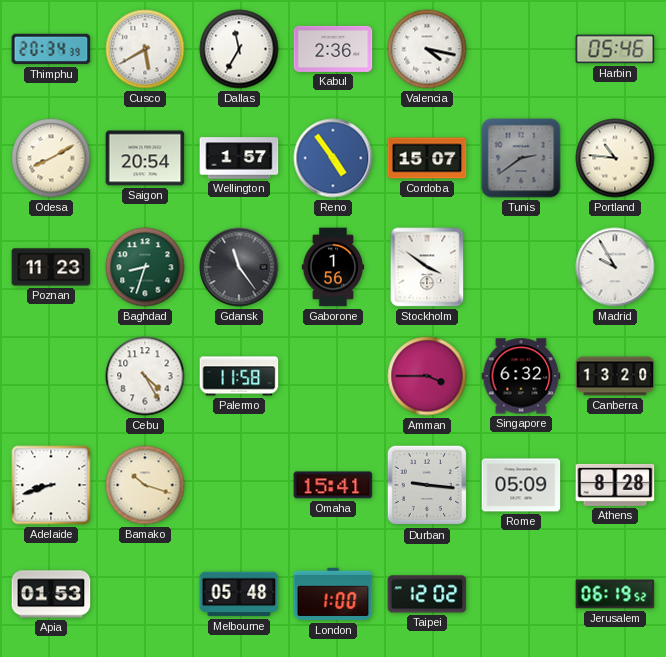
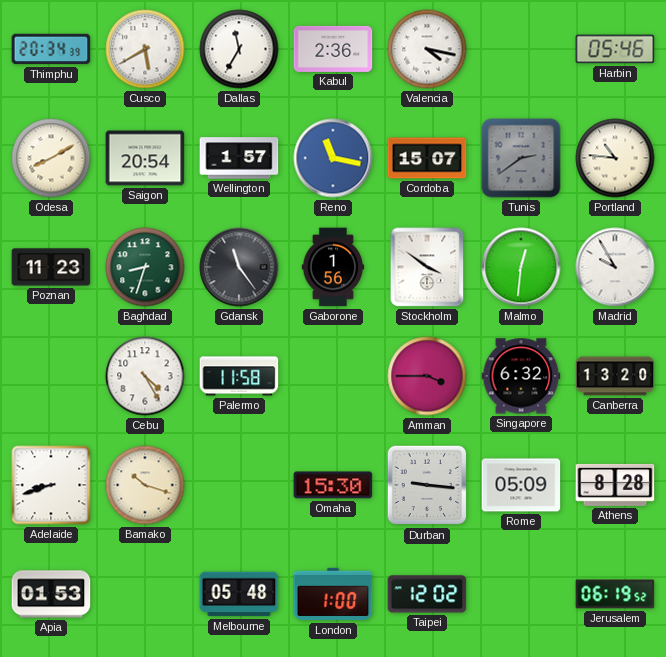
Reno: 4:54 -> 11:17
Malmo: none -> 12:31
Omaha: 15:41 -> 15:30
